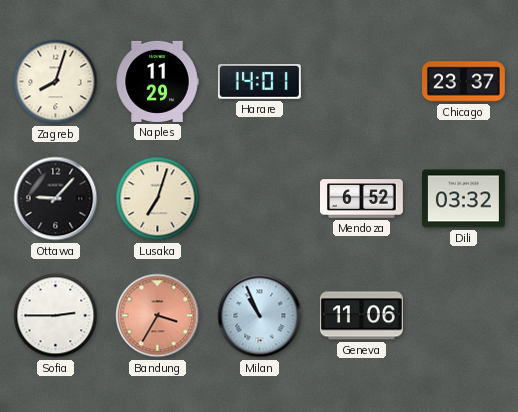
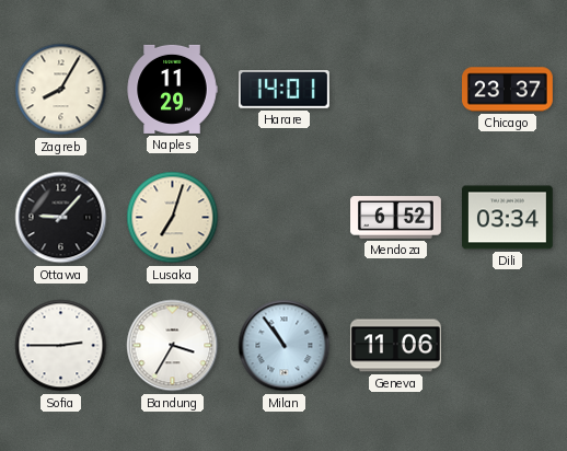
Zagreb: 8:03 -> 8:05
Dili: 03:32 -> 03:34
Bandung dial: salmon -> white
Milan: 10:56 -> 10:54
